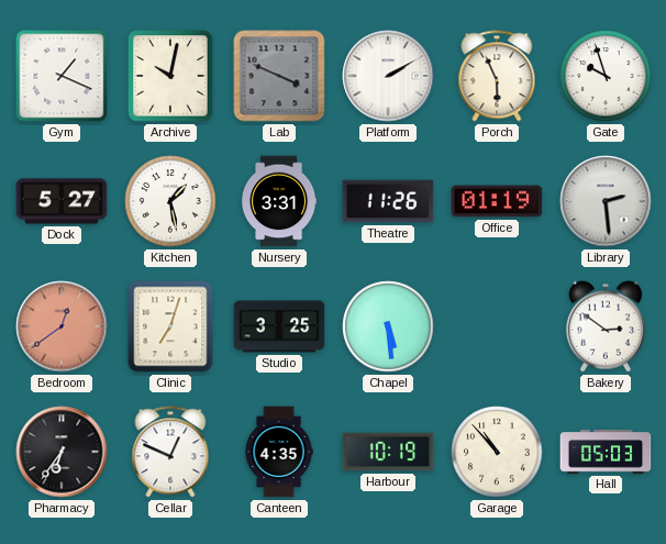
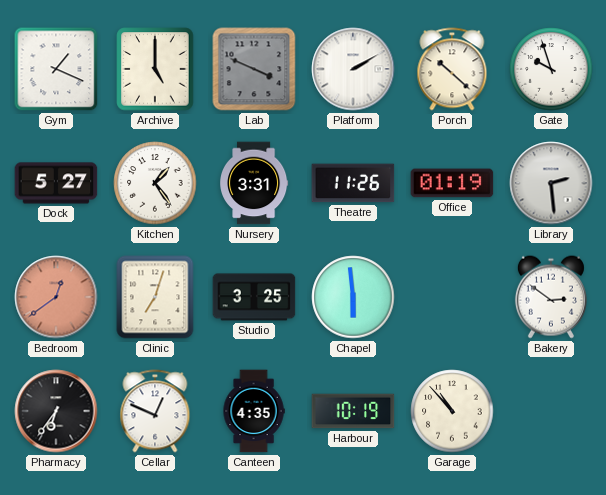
Archive: 10:02 -> 5:00
Porch: 5:56 -> 10:22
Kitchen: 1:28 -> 1:24
Chapel: 5:29 -> 5:59
Hall: 05:03 -> none
